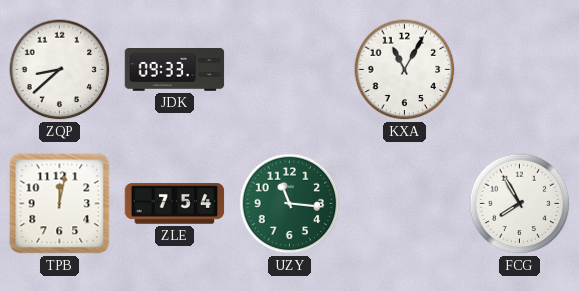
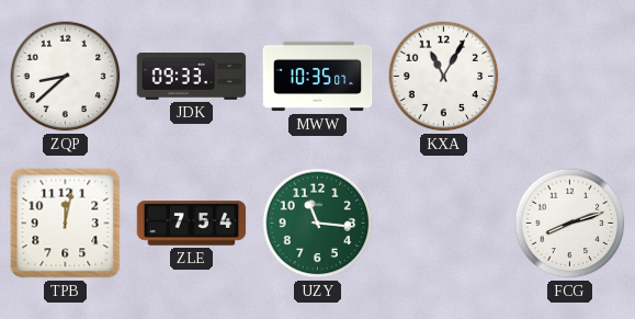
MWW: none -> 10:35
FCG: 7:55 -> 8:12
